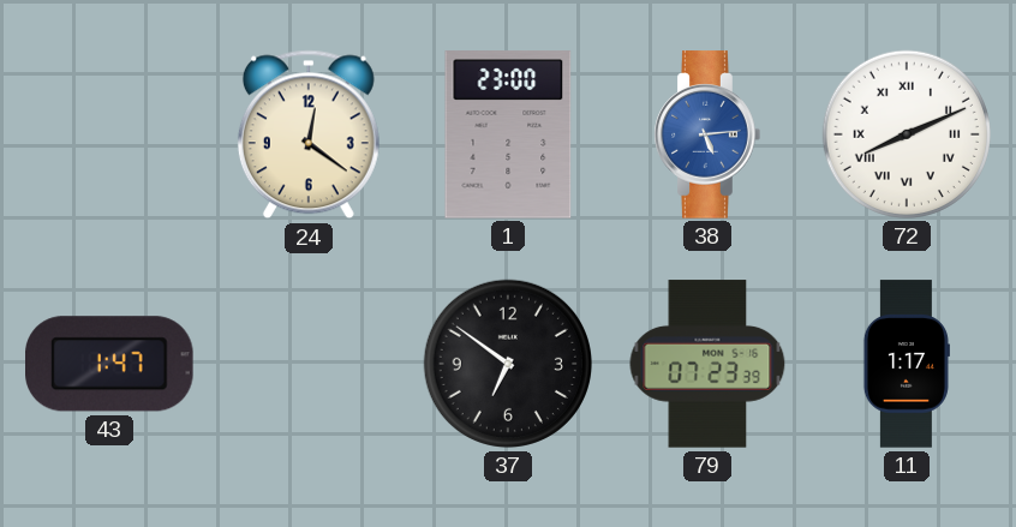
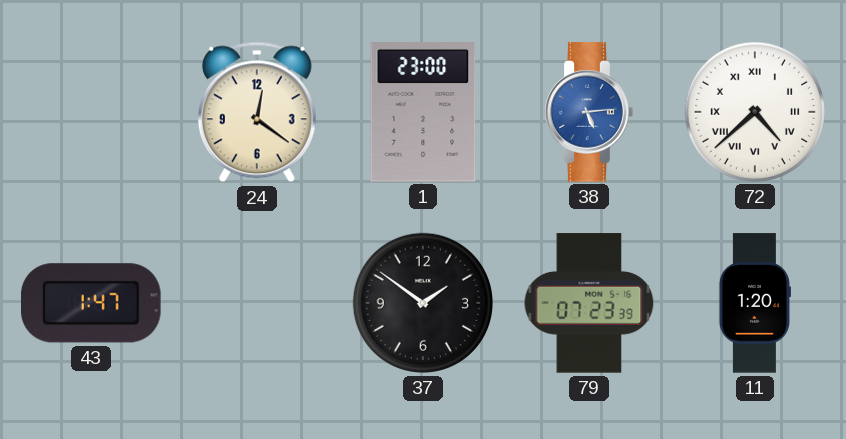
72: 8:11 -> 4:38
37: 6:51 -> 1:51
11: 1:17 -> 1:20
